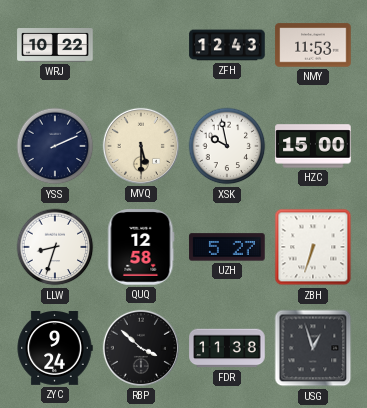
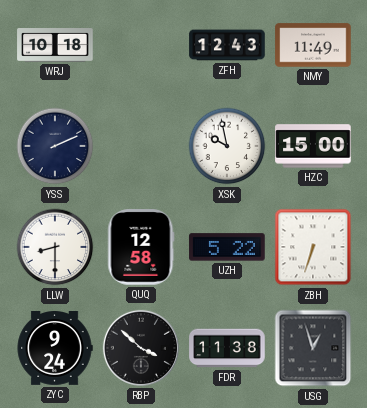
WRJ: 10:22 -> 10:18
NMY: 11:53 -> 11:49
MVQ: 5:30 -> none
LLW: 8:33 -> 8:30
UZH: 5:27 -> 5:22
